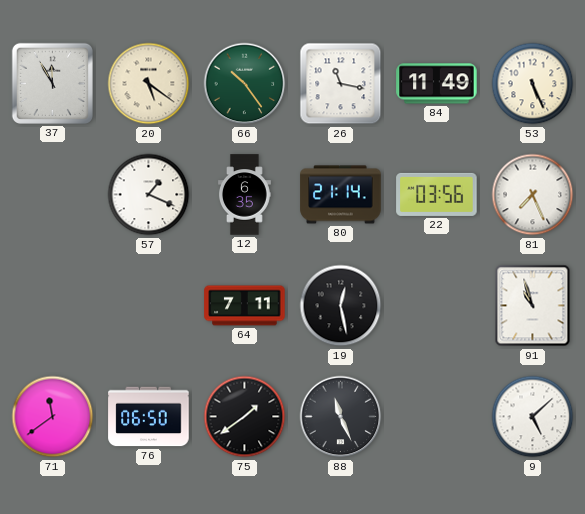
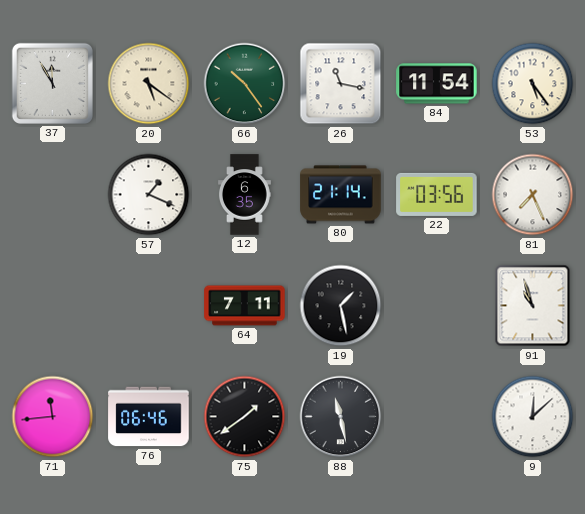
84: 11:49 -> 11:54
53: 5:26 -> 5:24
19: 12:28 -> 1:28
71: 11:39 -> 11:44
76: 06:50 -> 06:46
88: 11:26 -> 11:28
9: 5:08 -> 12:08
